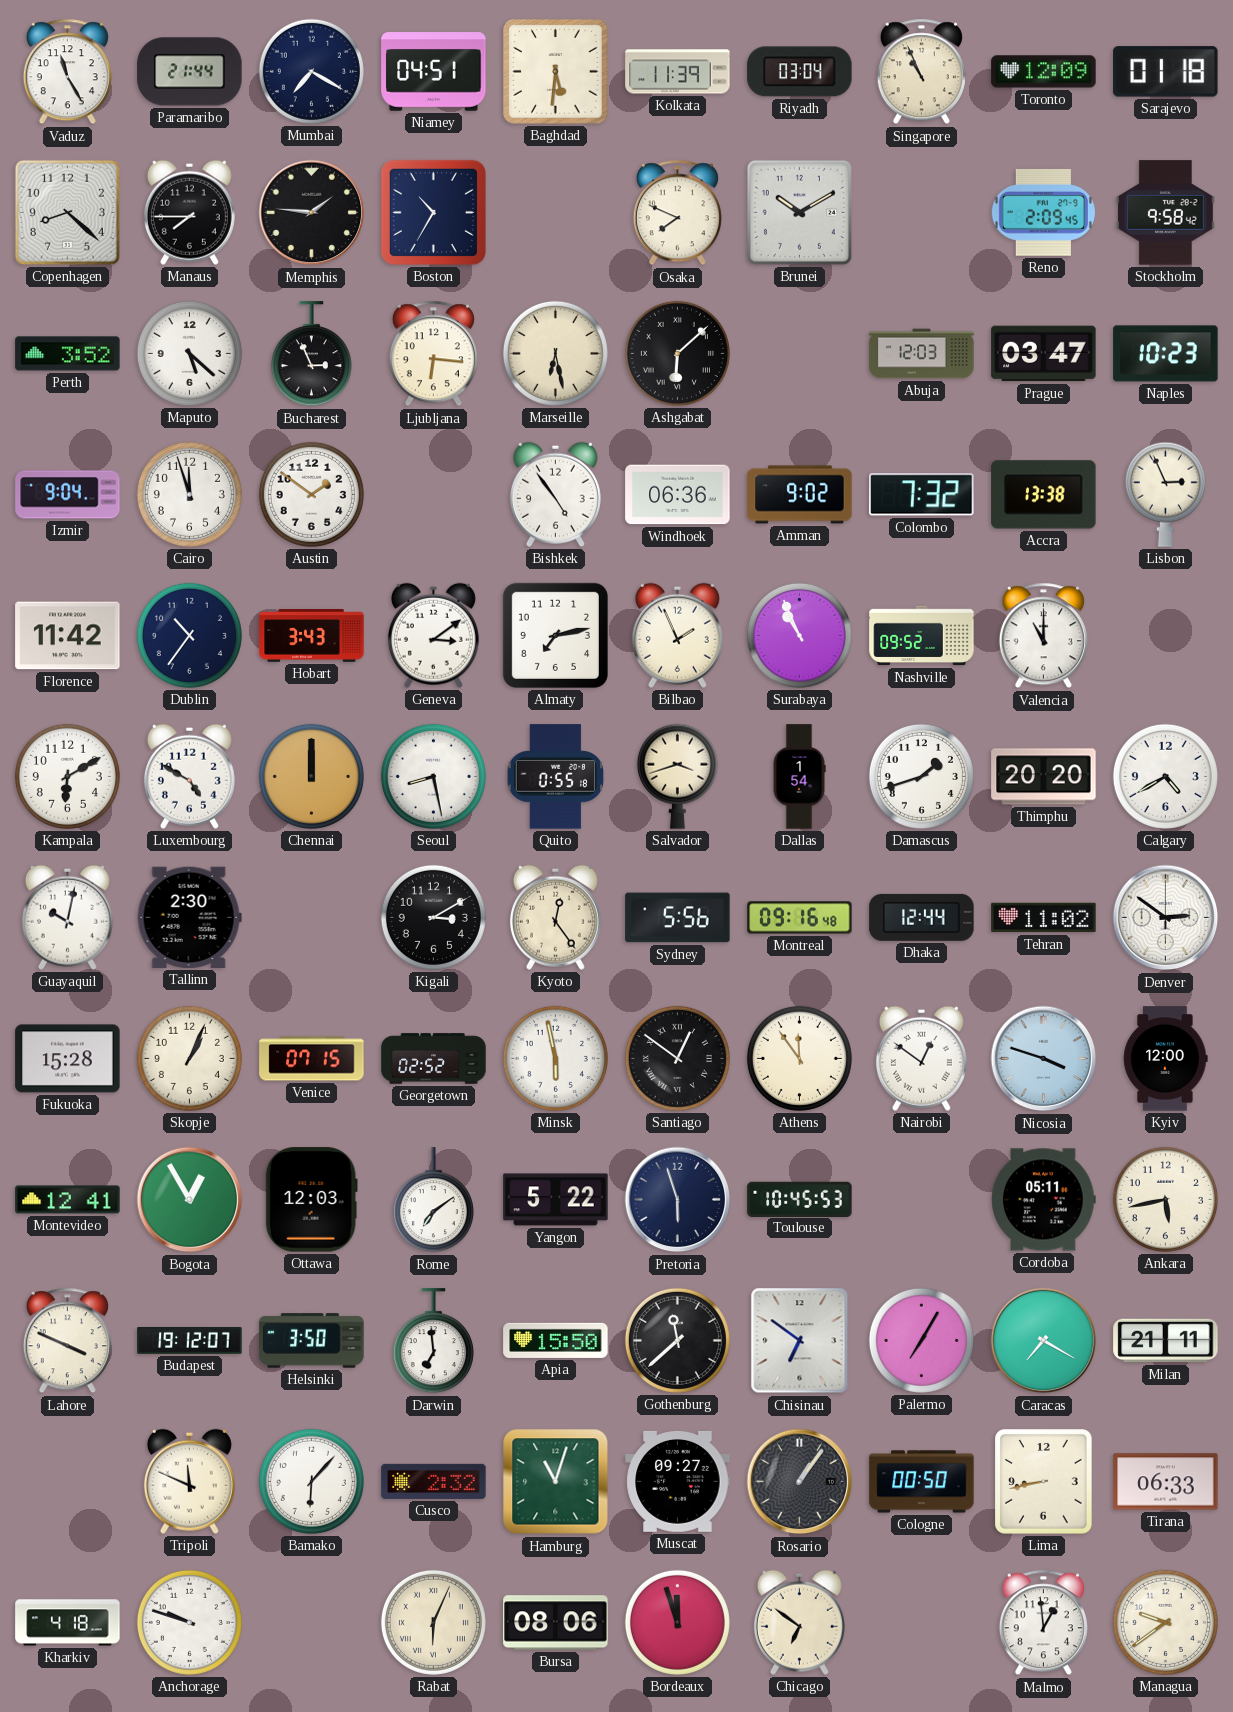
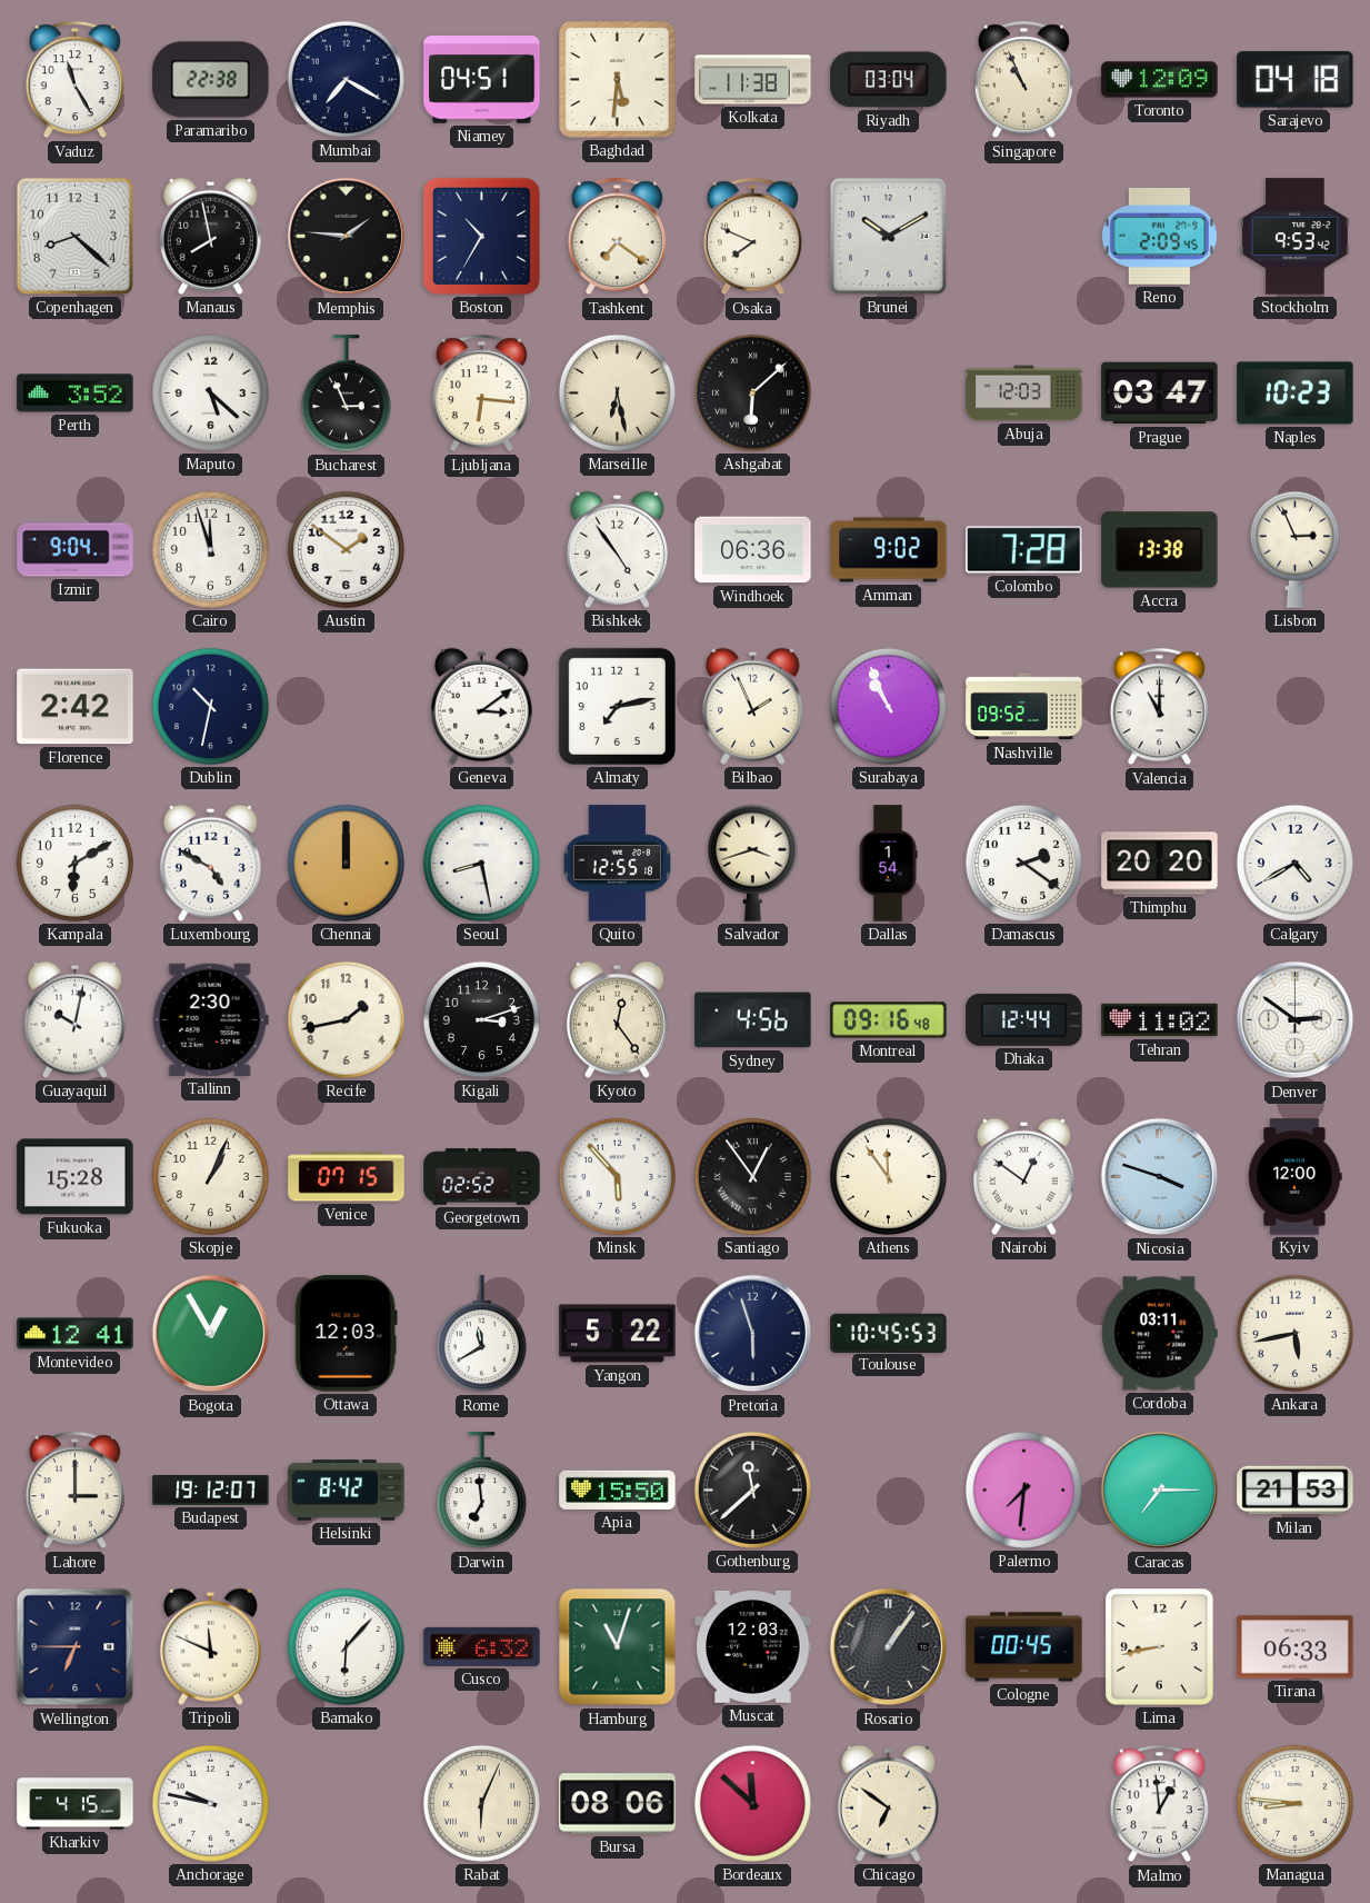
Paramaribo: 21:44 -> 22:38
Kolkata: 11:39 -> 11:38
Sarajevo: 01:18 -> 04:18
Manaus: 7:45 -> 7:58
Tashkent: none -> 7:21
Stockholm: 9:58 -> 9:53
Colombo: 7:32 -> 7:28
Florence: 11:42 -> 2:42
Dublin: 10:36 -> 10:32
Hobart: 3:43 -> none
Quito: 0:55 -> 12:55
Damascus: 1:42 -> 2:21
Recife: none -> 1:43
Kigali: 3:10 -> 3:12
Sydney: 5:56 -> 4:56
Minsk: 5:58 -> 5:53
Santiago: 12:51 -> 12:54
Rome: 7:09 -> 11:40
Cordoba: 05:11 -> 03:11
Lahore: 3:49 -> 3:00
Helsinki: 3:50 -> 8:42
Chisinau: 6:51 -> none
Palermo: 7:05 -> 7:31
Caracas: 7:20 -> 7:15
Milan: 21:11 -> 21:53
Wellington: none -> 6:45
Cusco: 2:32 -> 6:32
Muscat: 09:27 -> 12:03
Cologne: 00:50 -> 00:45
Kharkiv: 4:18 -> 4:15
Anchorage: 9:48 -> 9:47
Bordeaux: 11:57 -> 11:52
Managua: 9:39 -> 8:46
